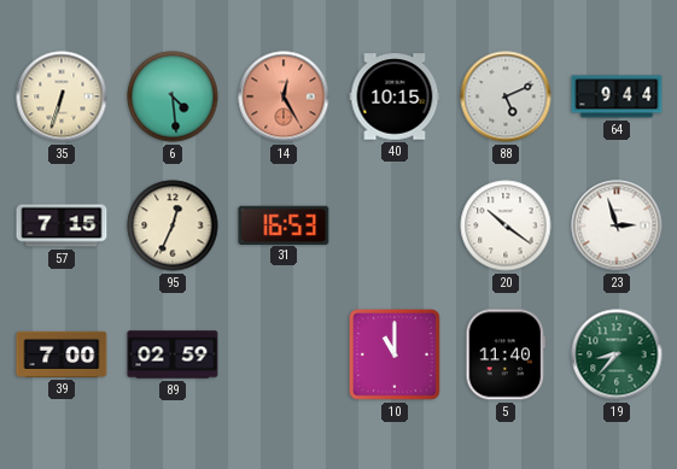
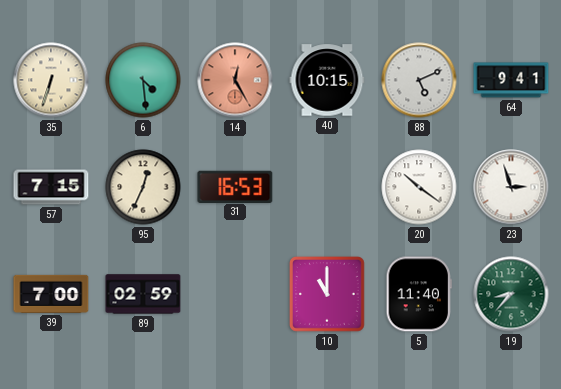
64: 9:44 -> 9:41
